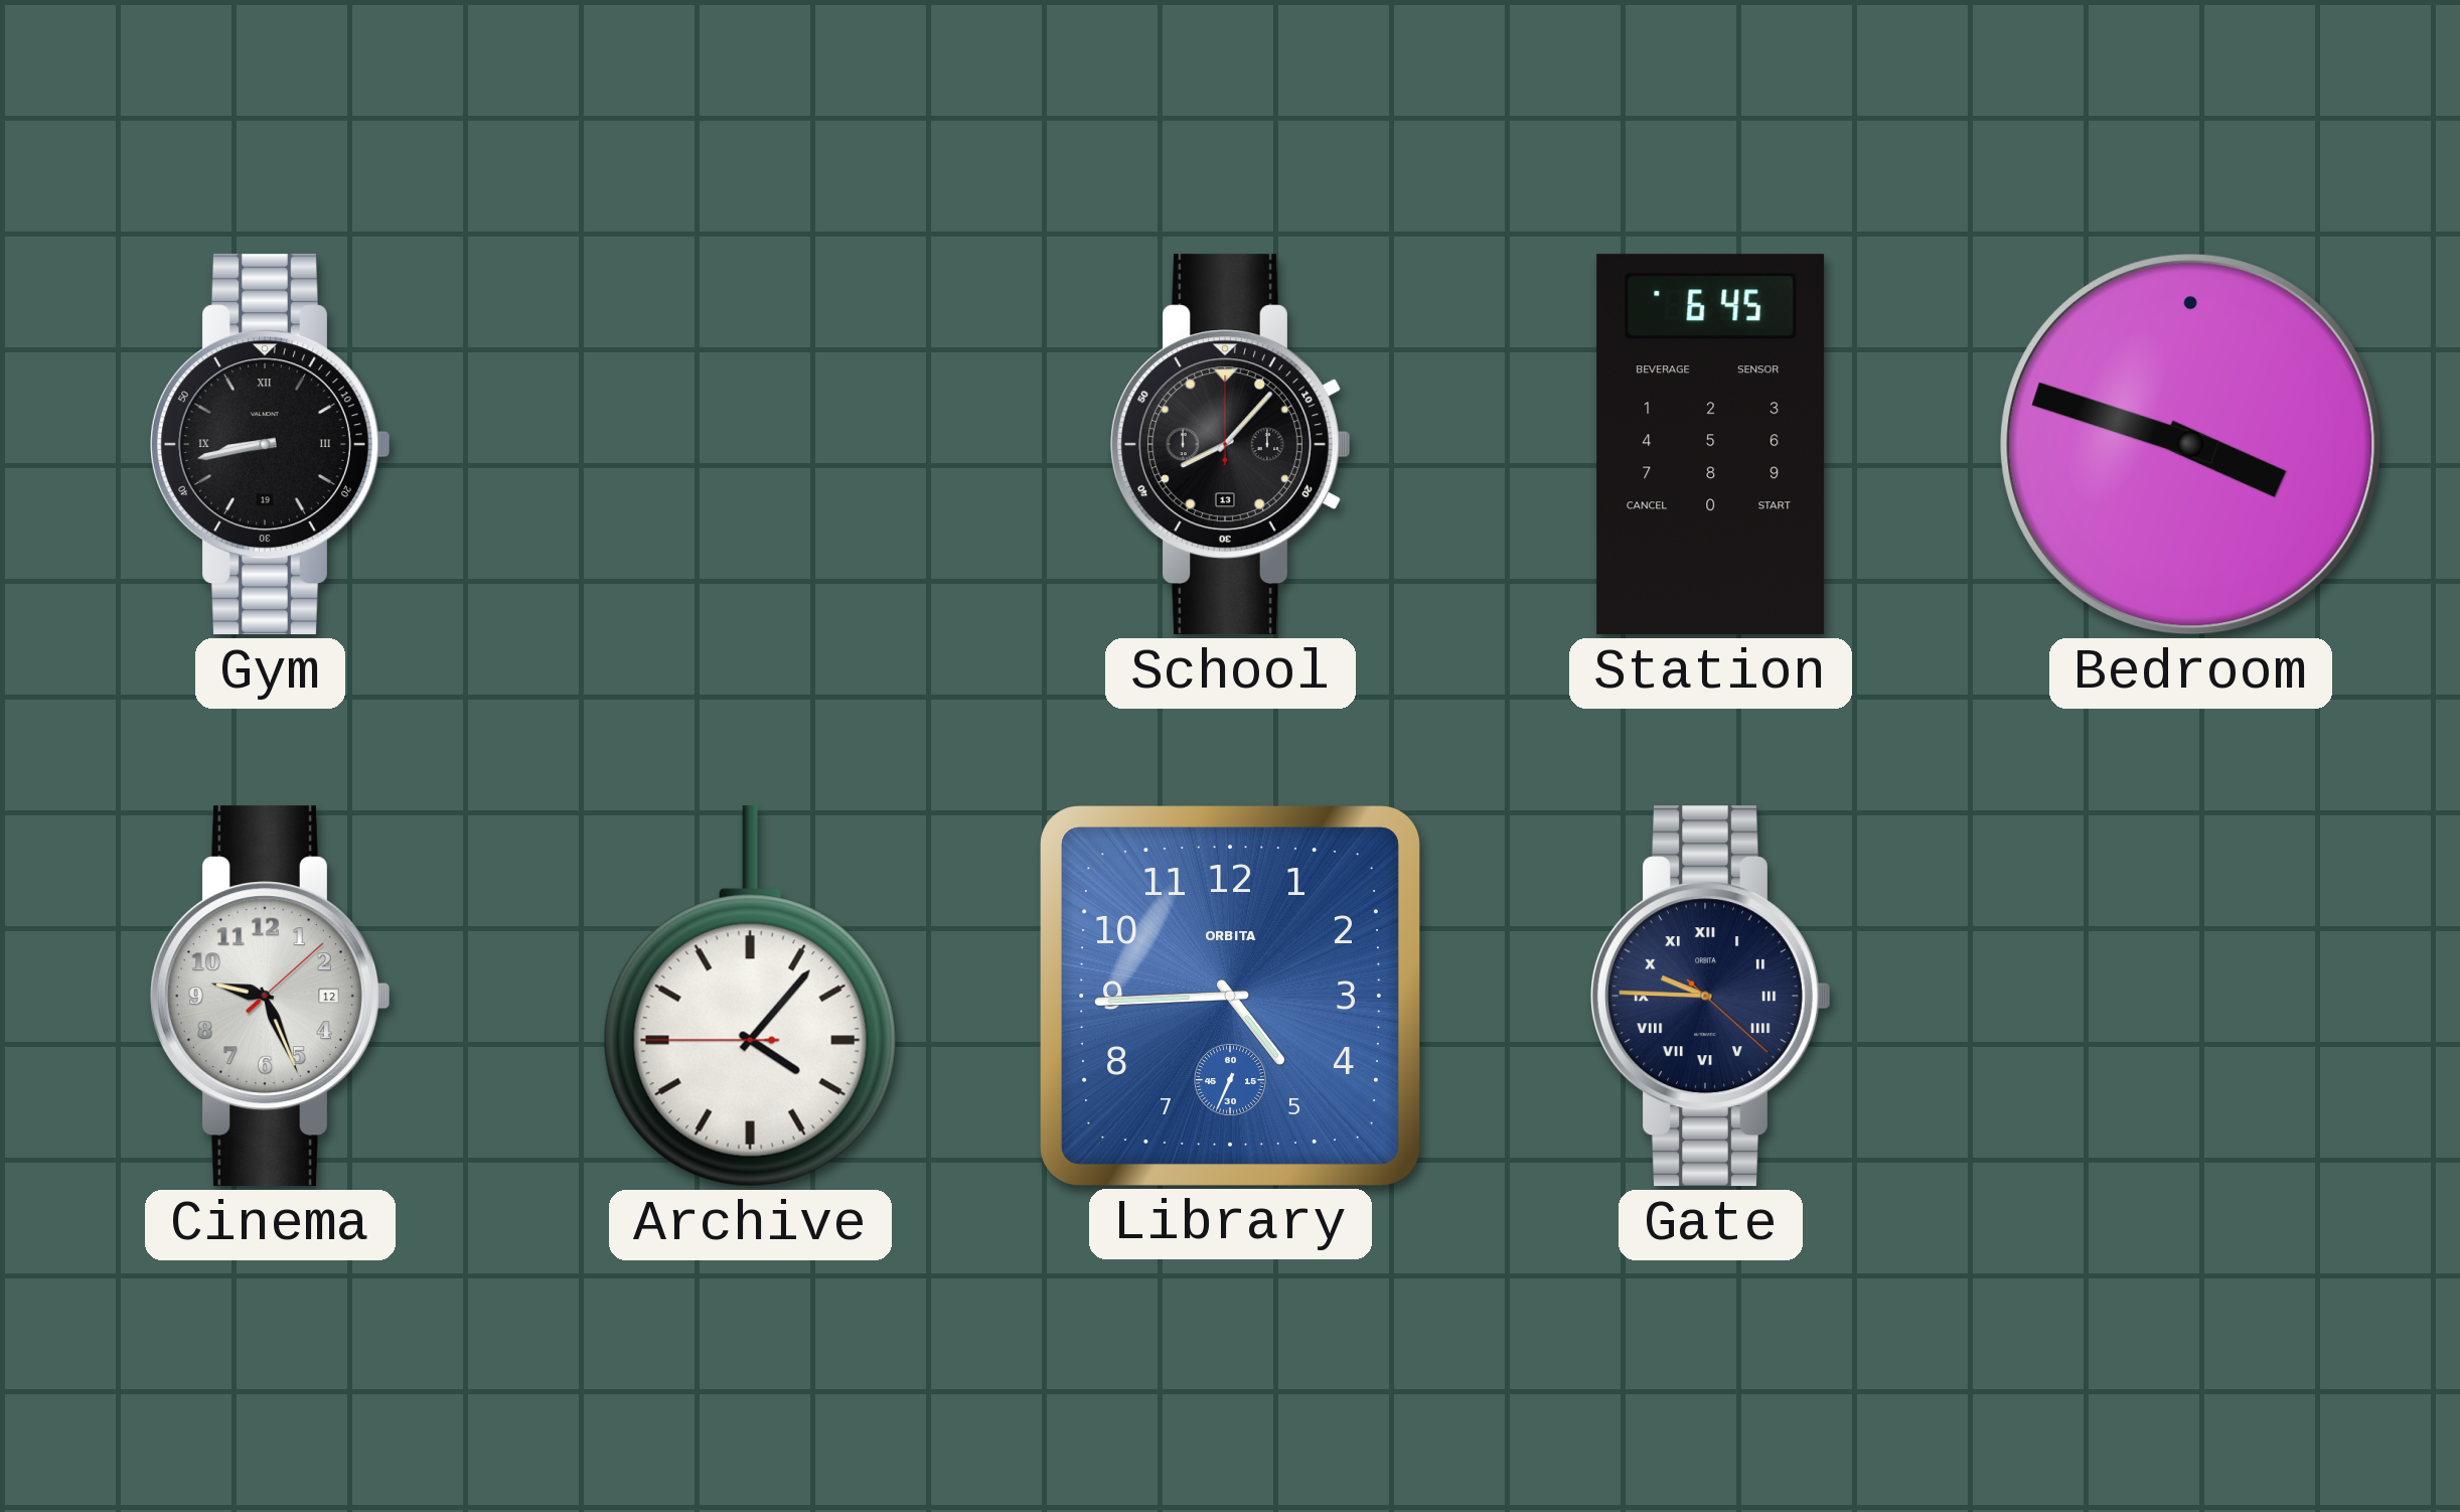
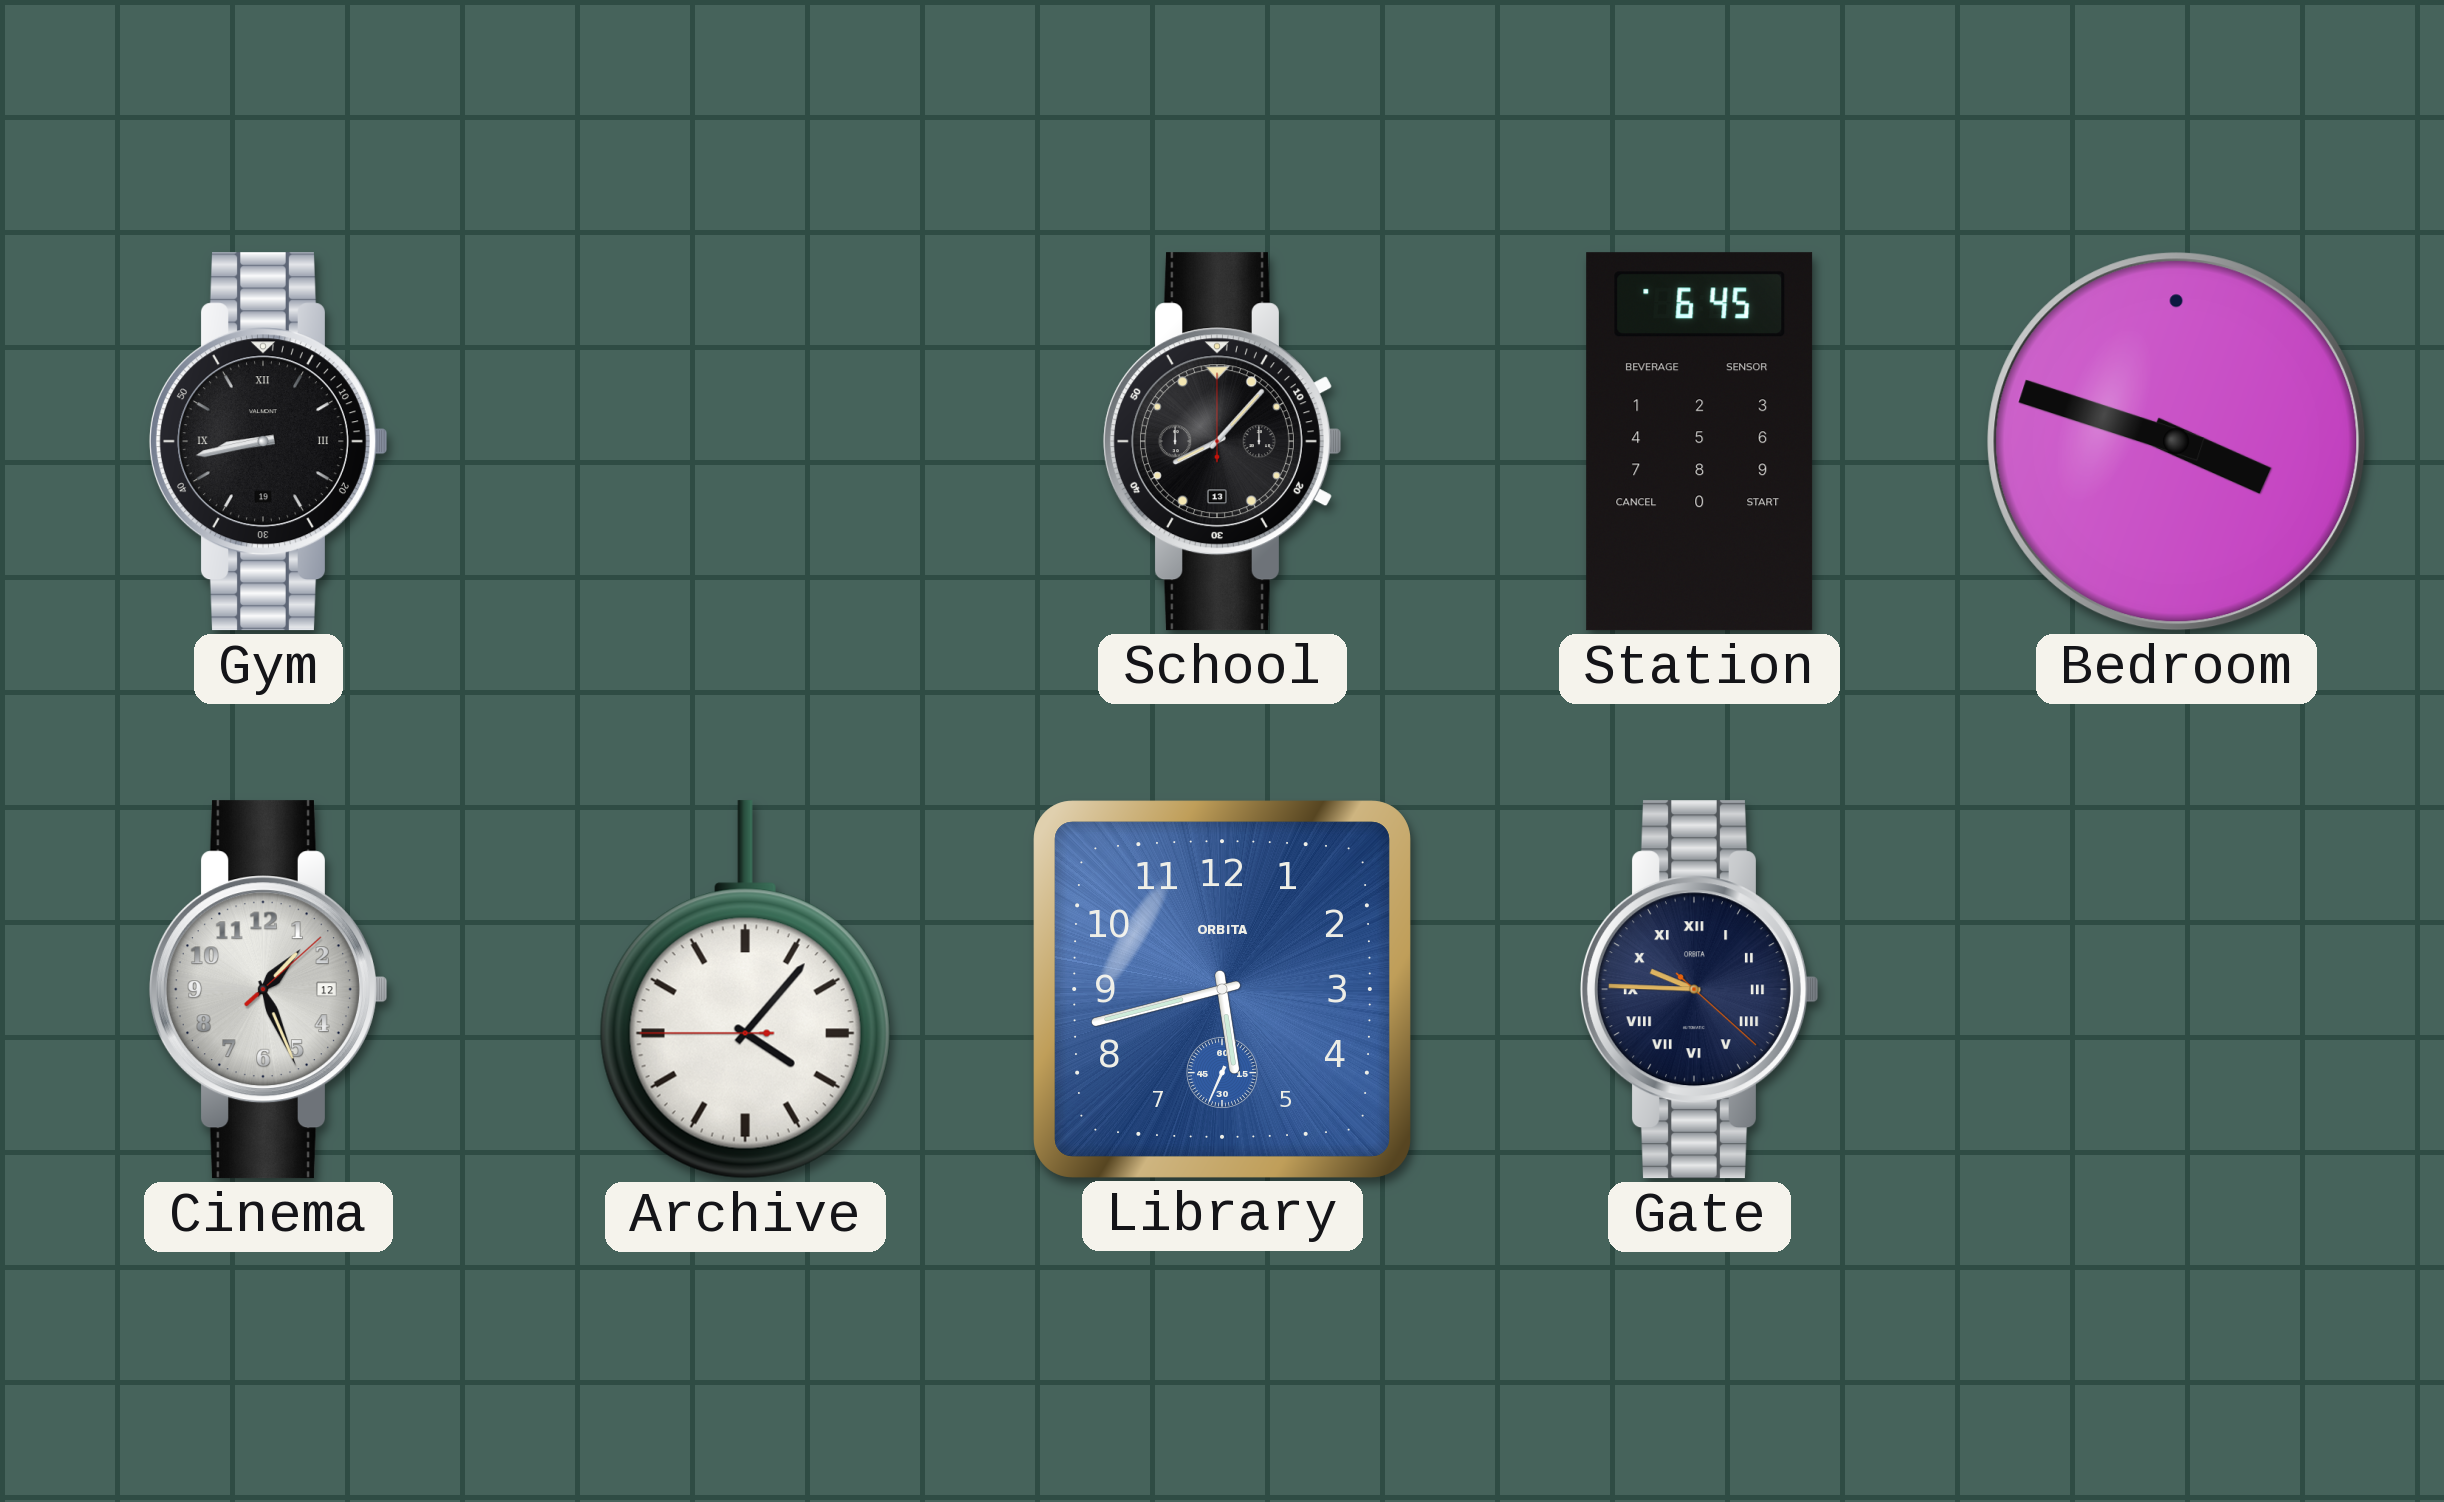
Cinema: 9:26 -> 1:26
Library: 4:44 -> 5:42
